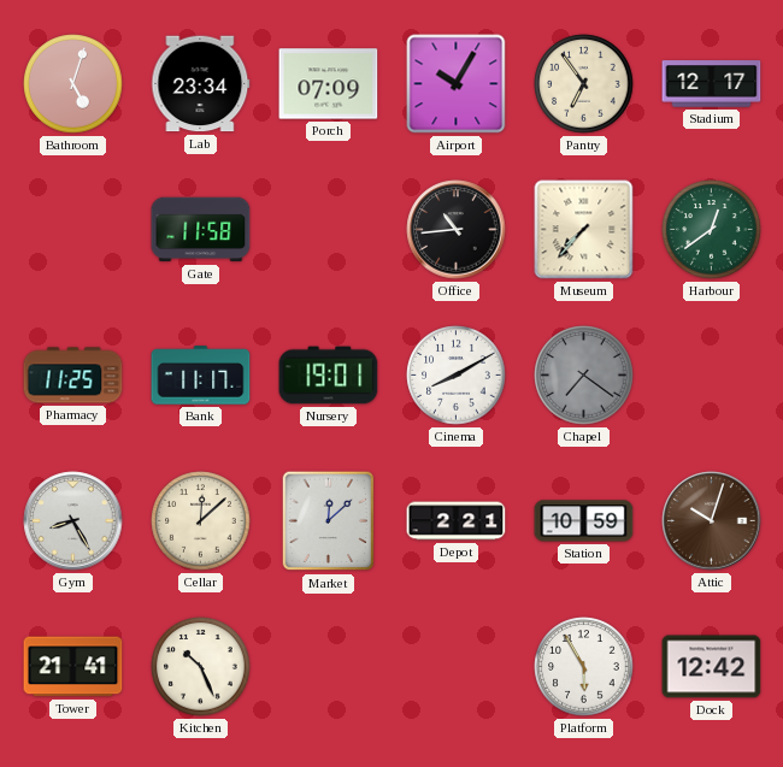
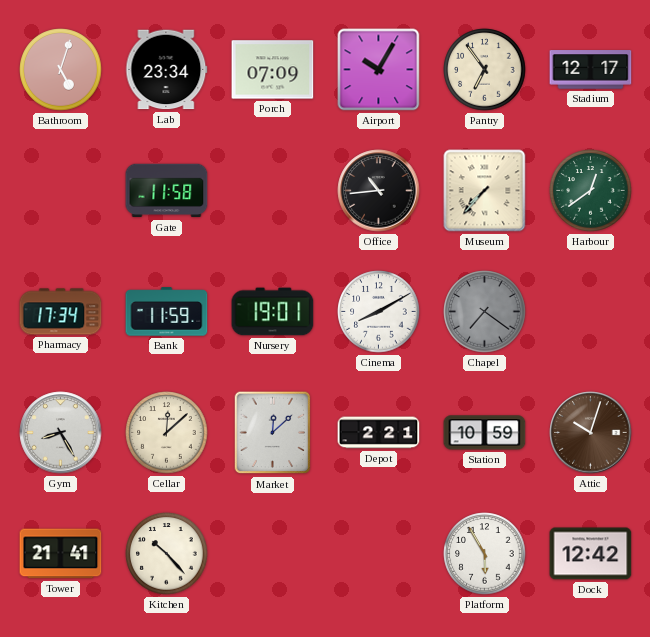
Pharmacy: 11:25 -> 17:34
Bank: 11:17 -> 11:59
Kitchen: 10:26 -> 10:23
